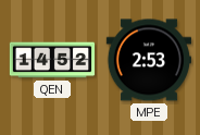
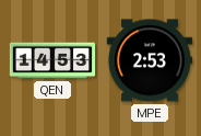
QEN: 14:52 -> 14:53
